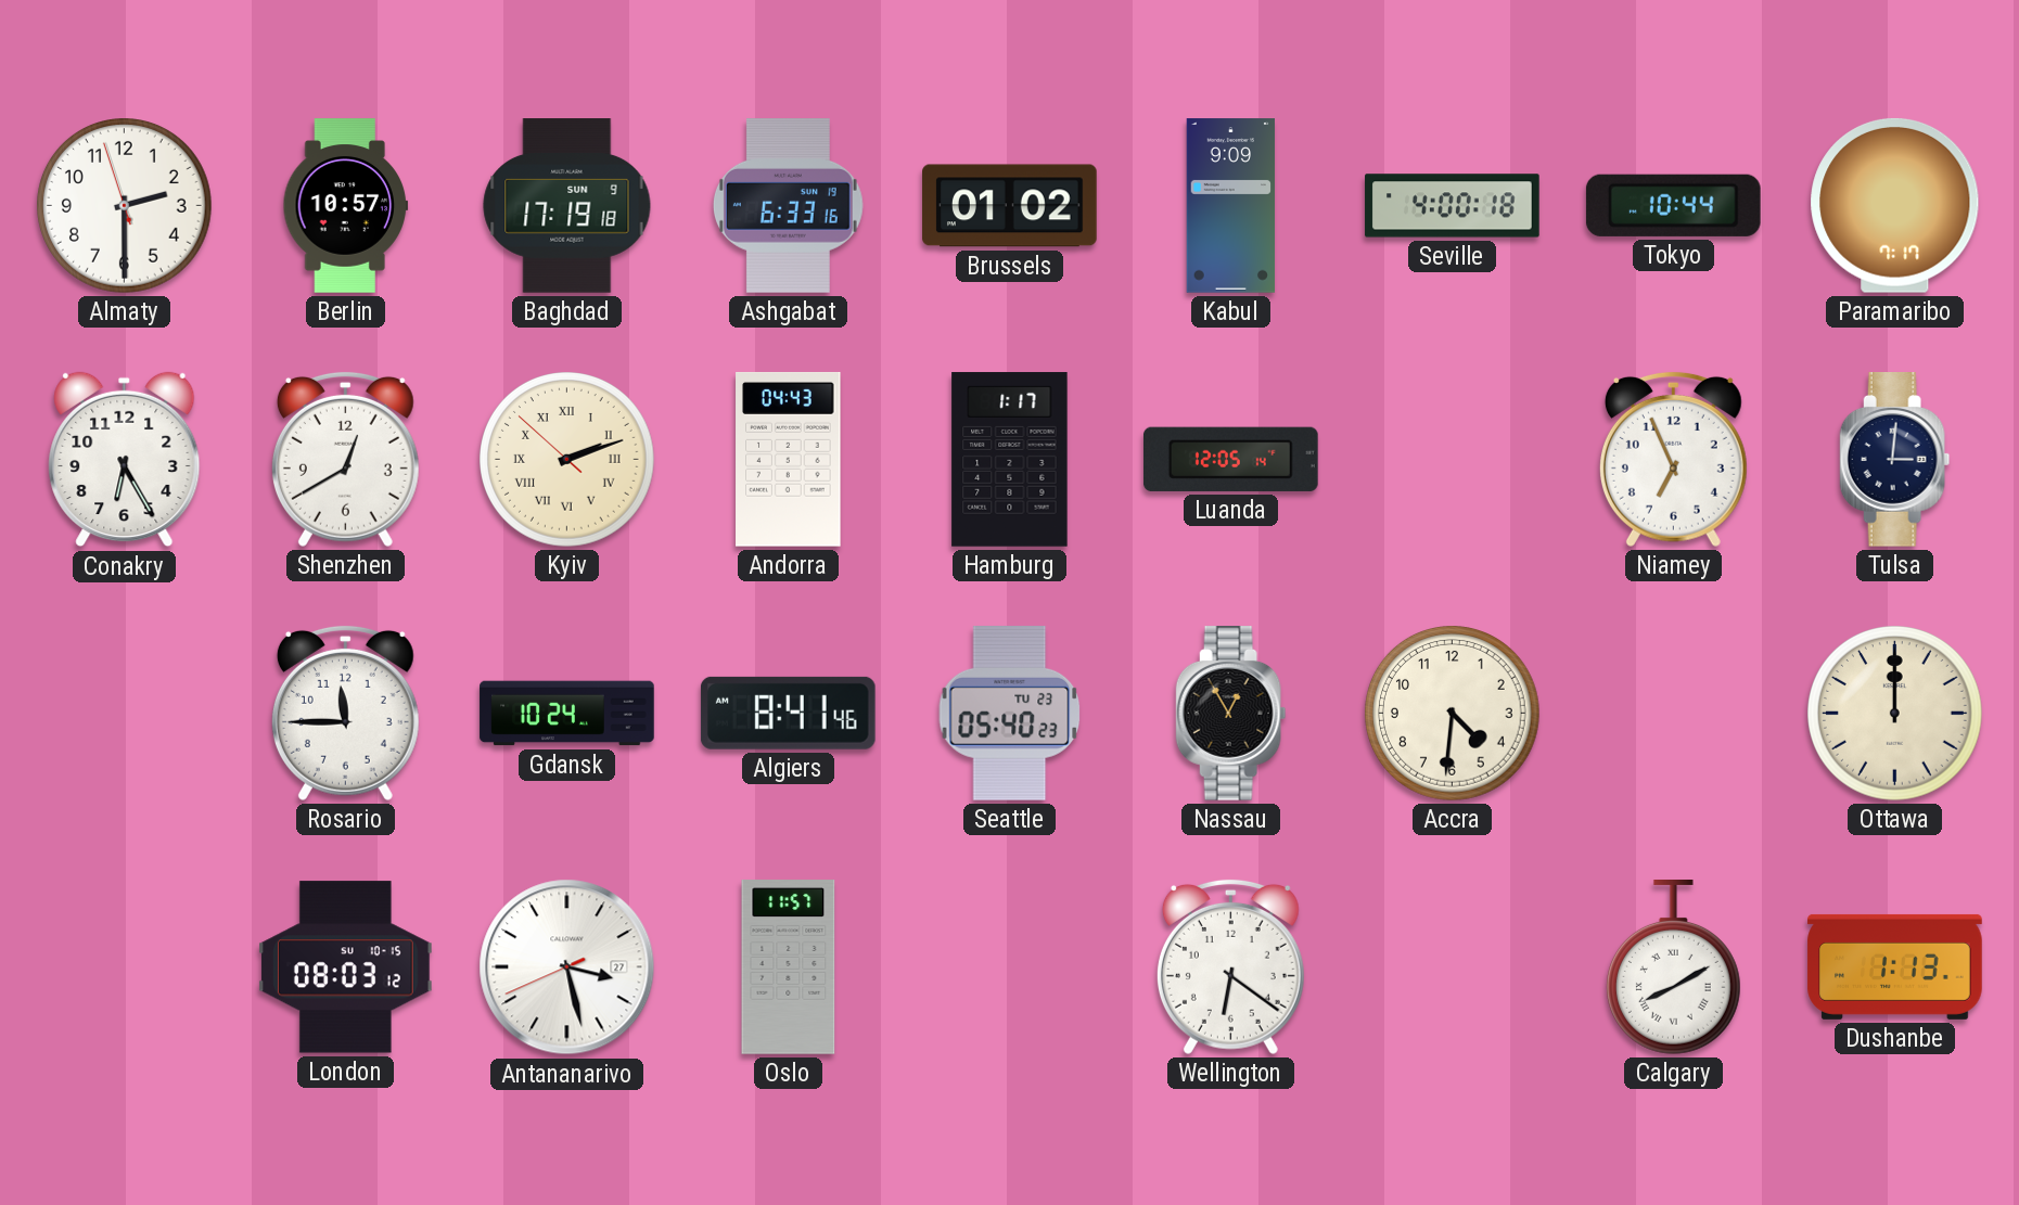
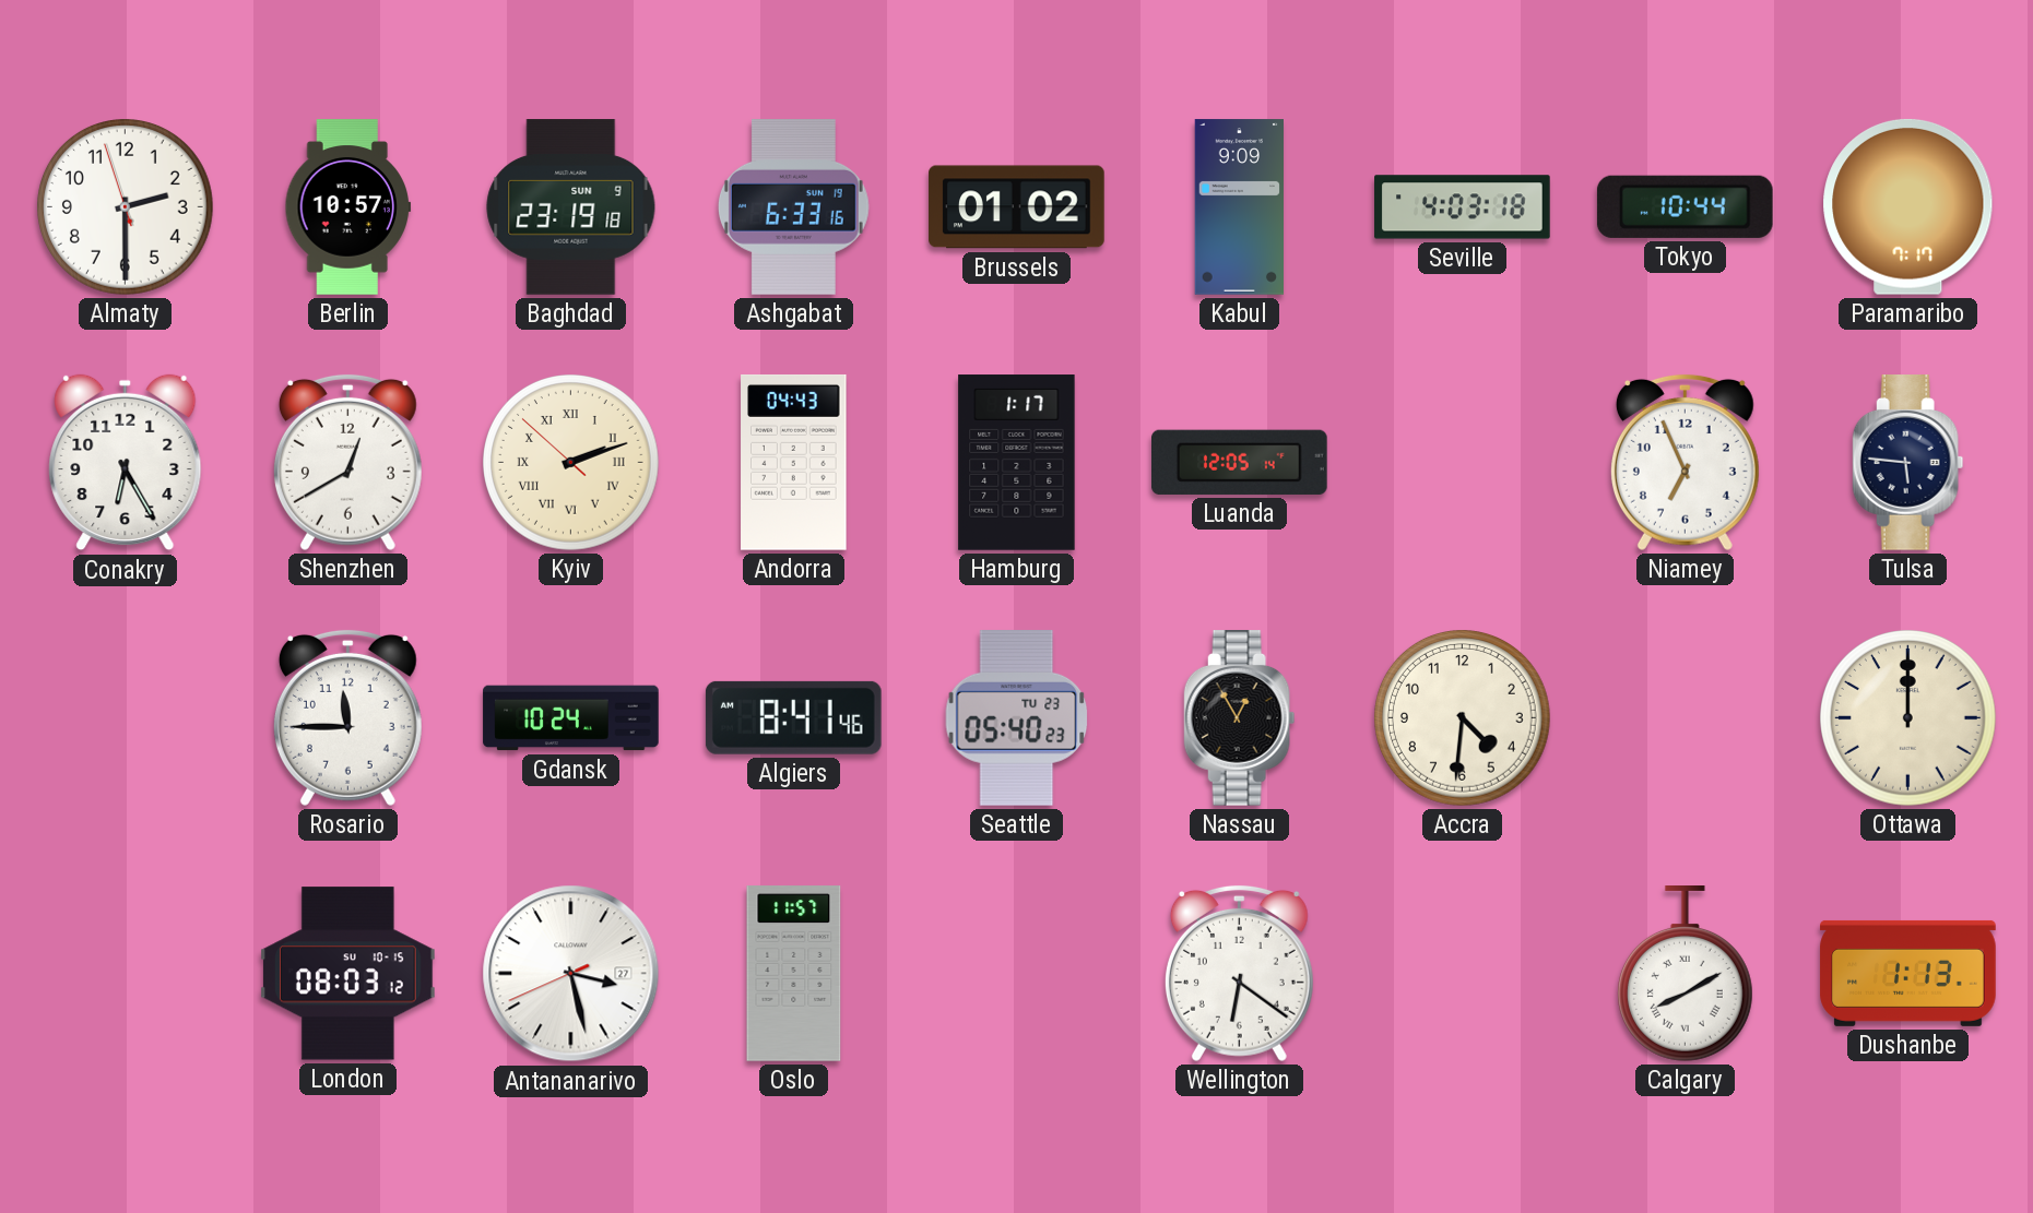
Baghdad: 17:19 -> 23:19
Seville: 4:00 -> 4:03
Tulsa: 3:01 -> 5:46
